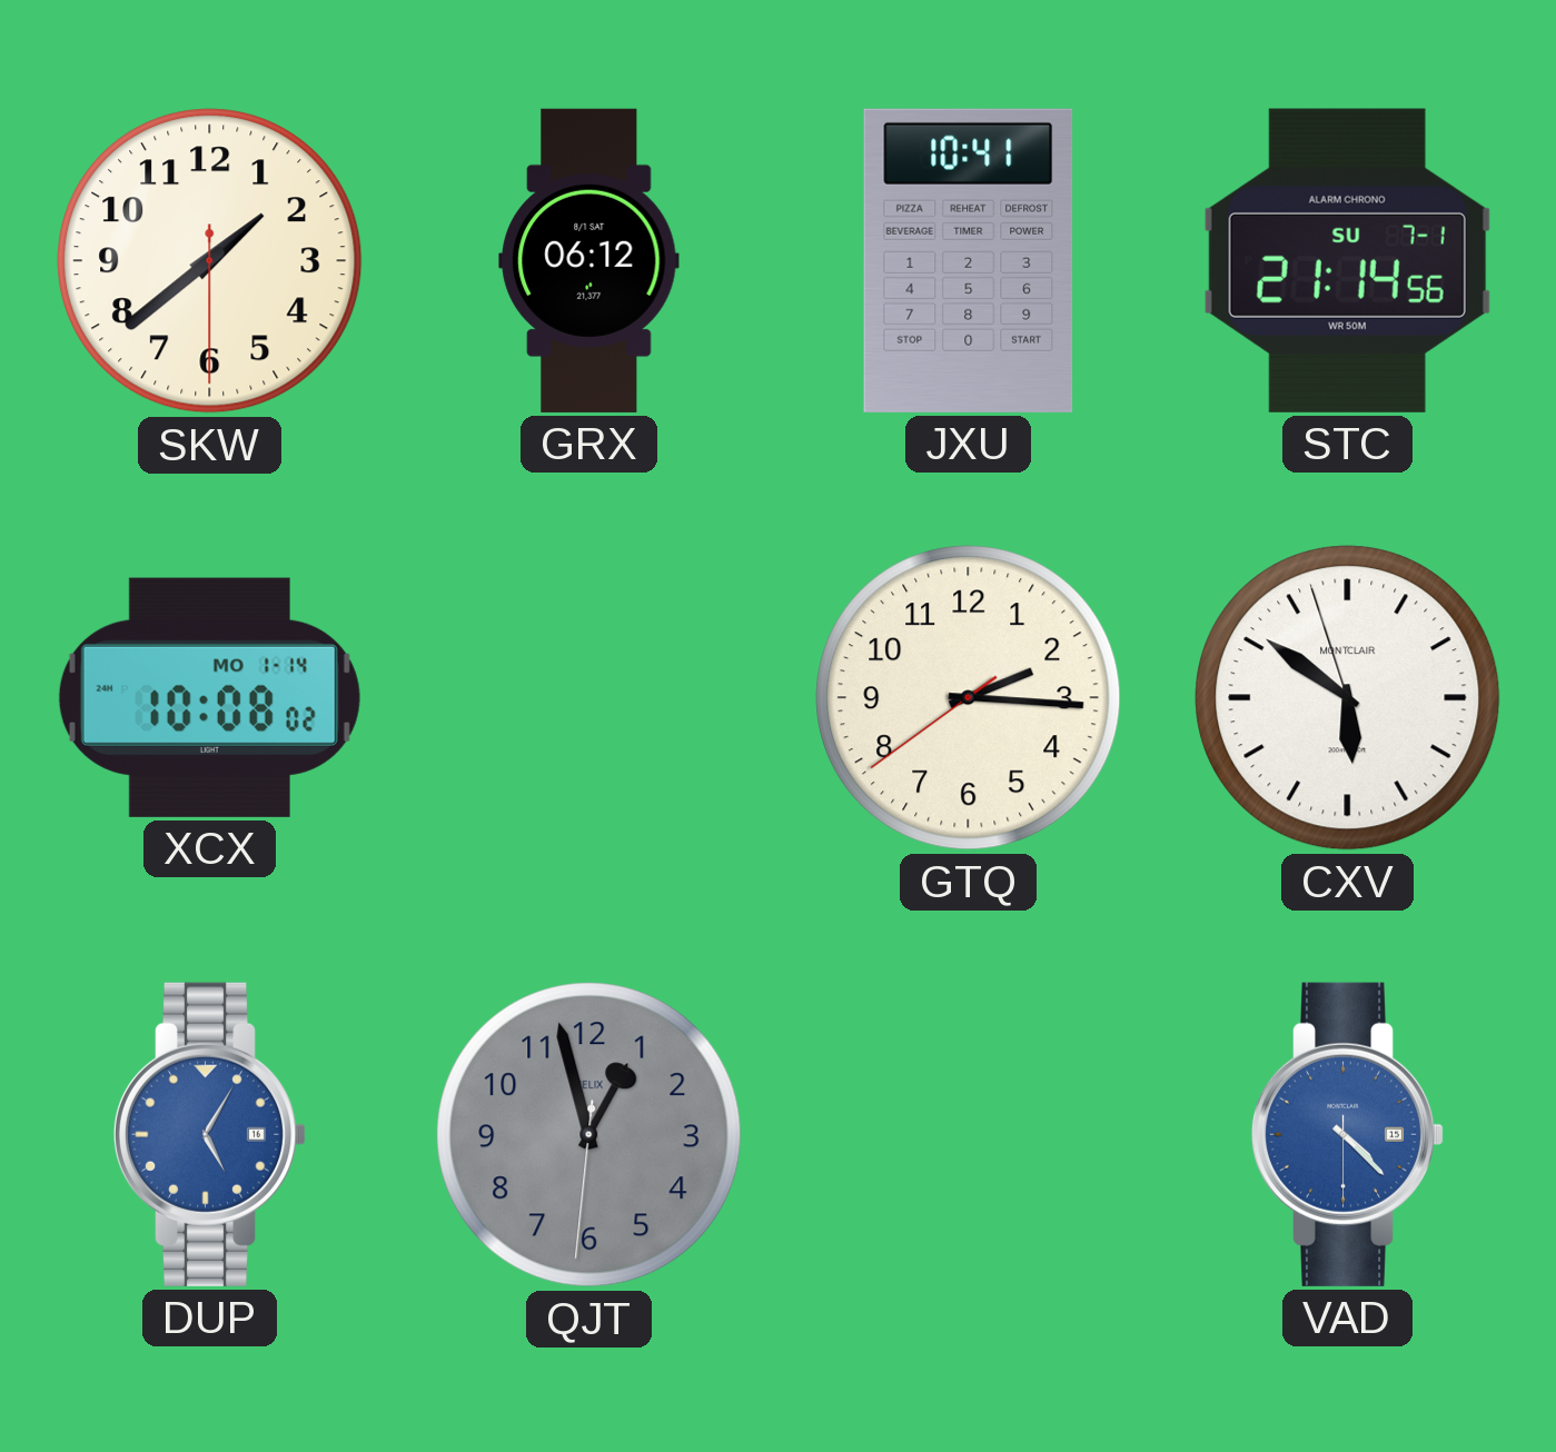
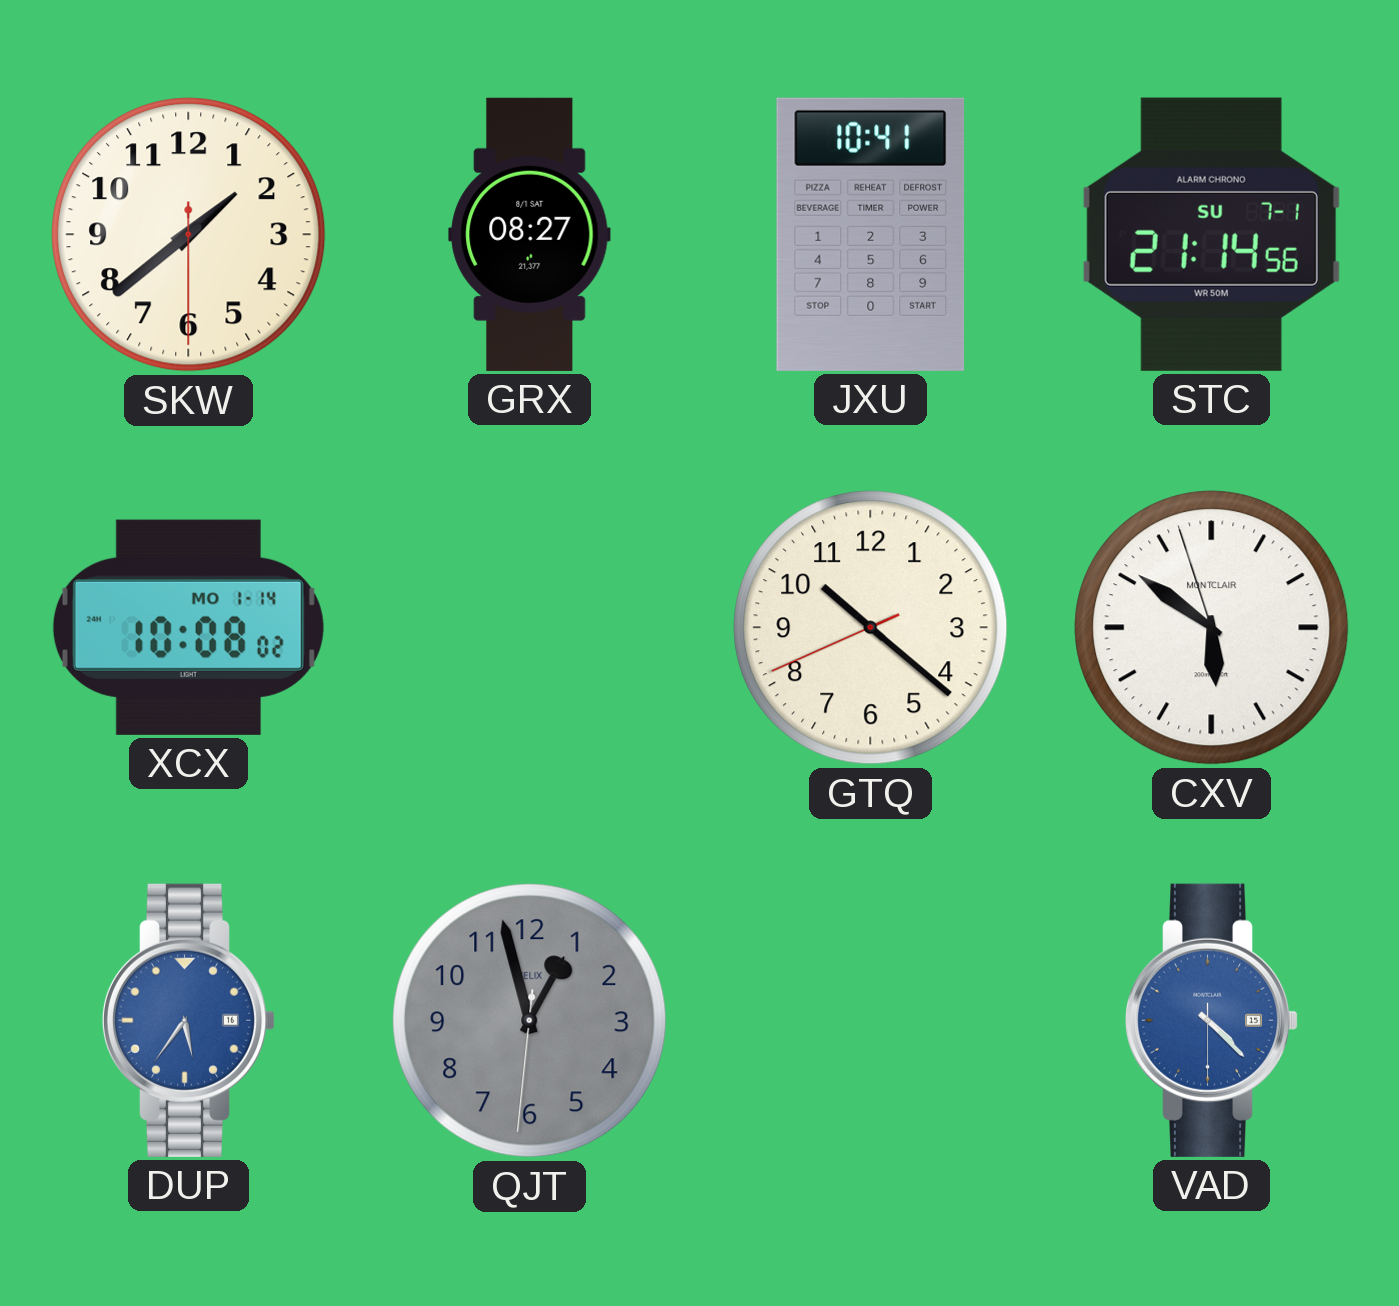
GRX: 06:12 -> 08:27
GTQ: 2:15 -> 10:21
DUP: 5:05 -> 5:36
